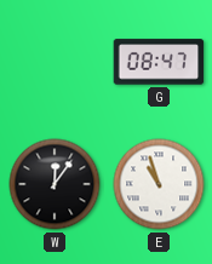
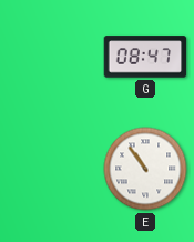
W: 12:06 -> none
E: 10:57 -> 10:54
